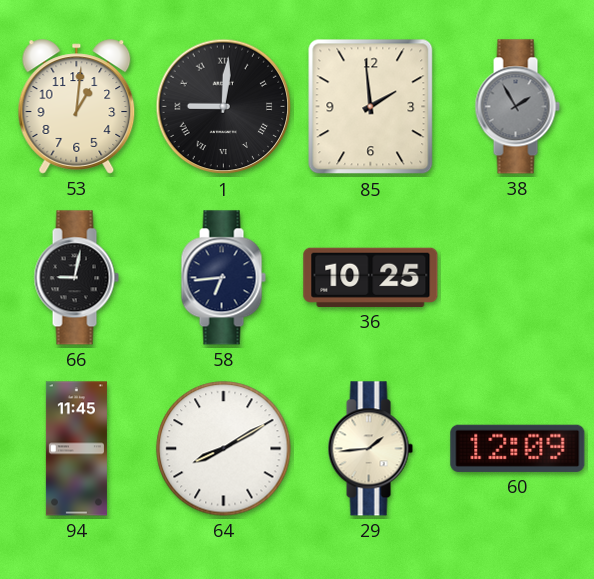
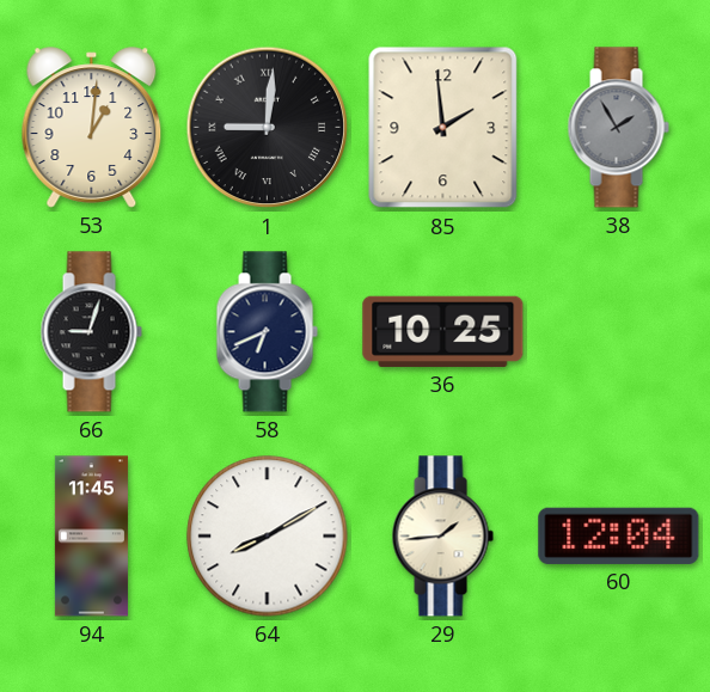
66: 9:02 -> 9:03
58: 6:44 -> 6:41
60: 12:09 -> 12:04
